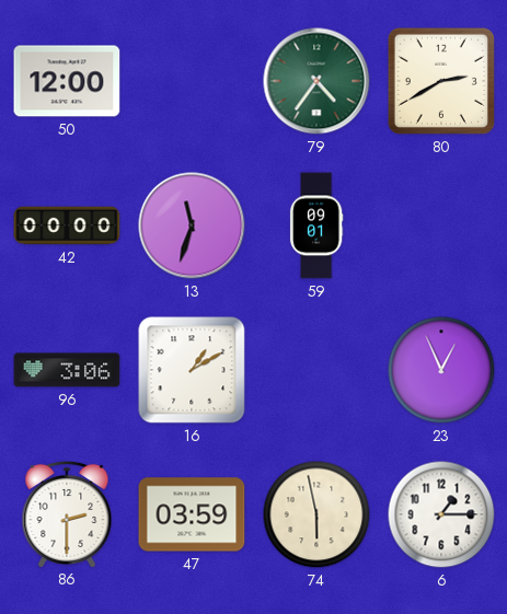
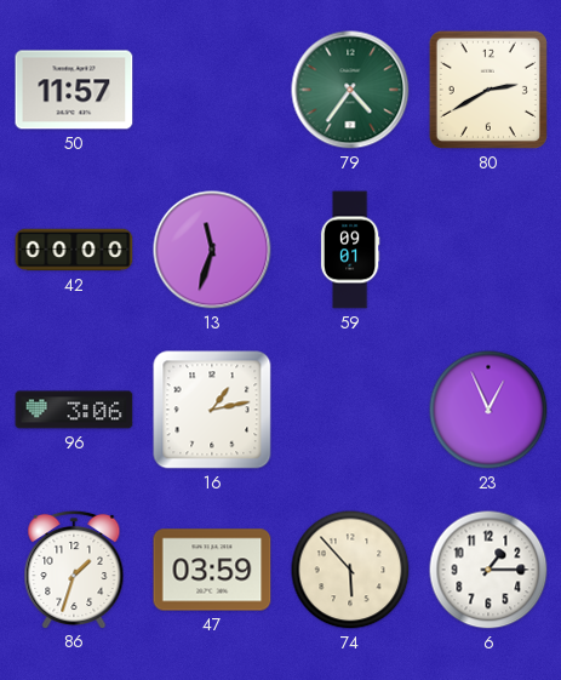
50: 12:00 -> 11:57
16: 1:10 -> 1:13
86: 2:30 -> 1:33
74: 5:58 -> 5:53
